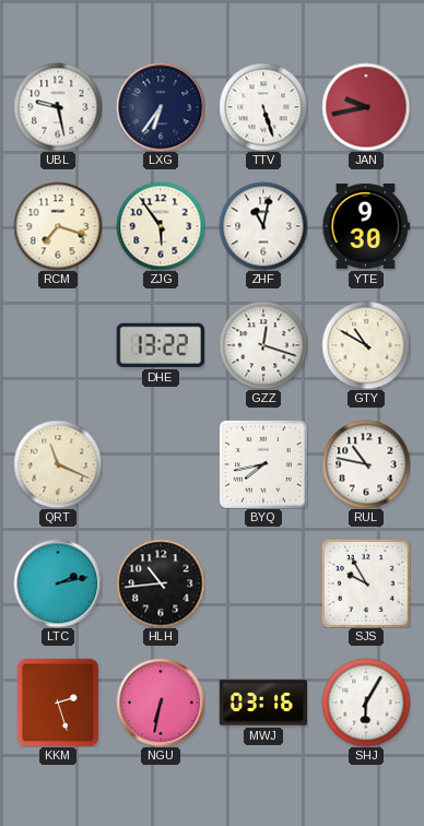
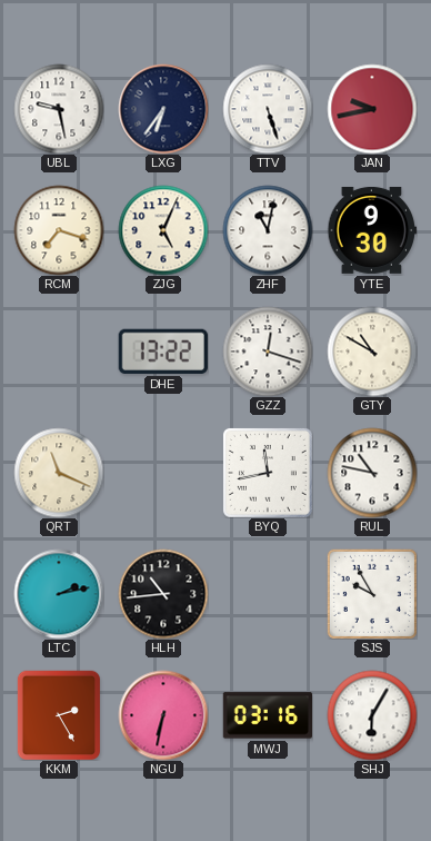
ZJG: 5:54 -> 5:04
BYQ: 7:43 -> 11:43
KKM: 2:27 -> 2:25
